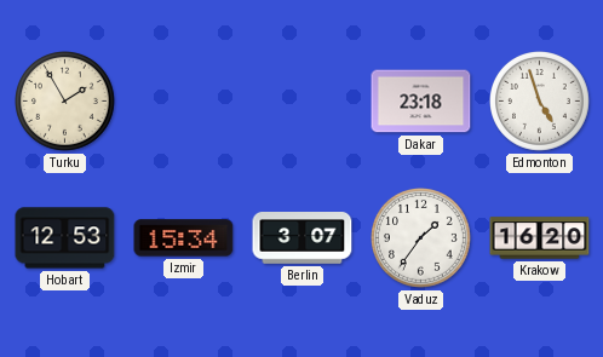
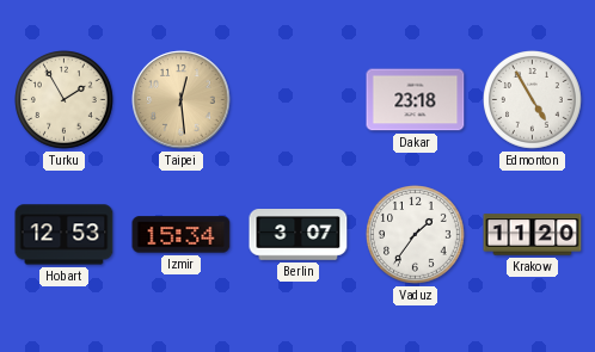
Taipei: none -> 12:29
Edmonton: 4:57 -> 4:55
Krakow: 16:20 -> 11:20
